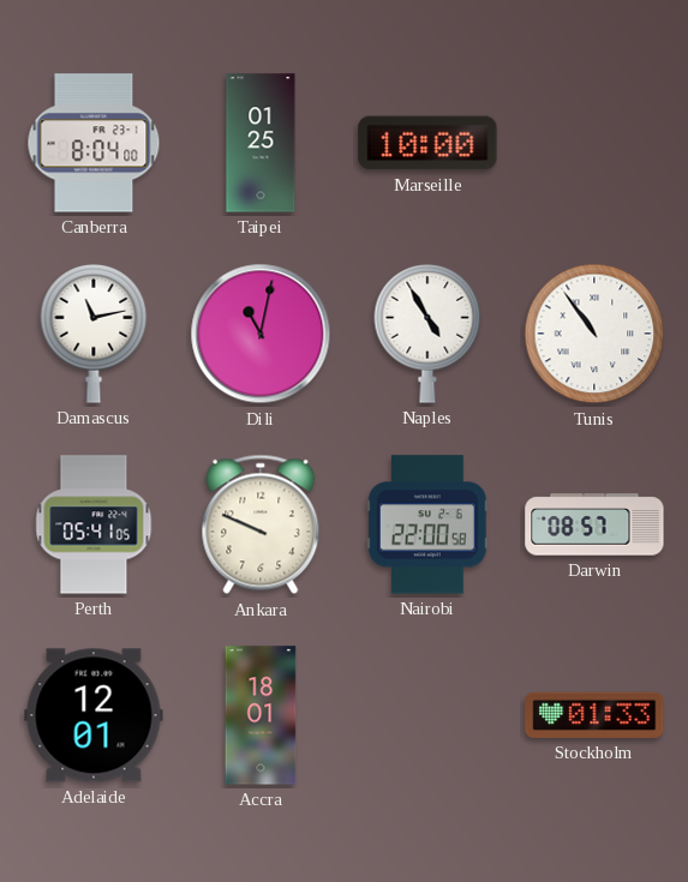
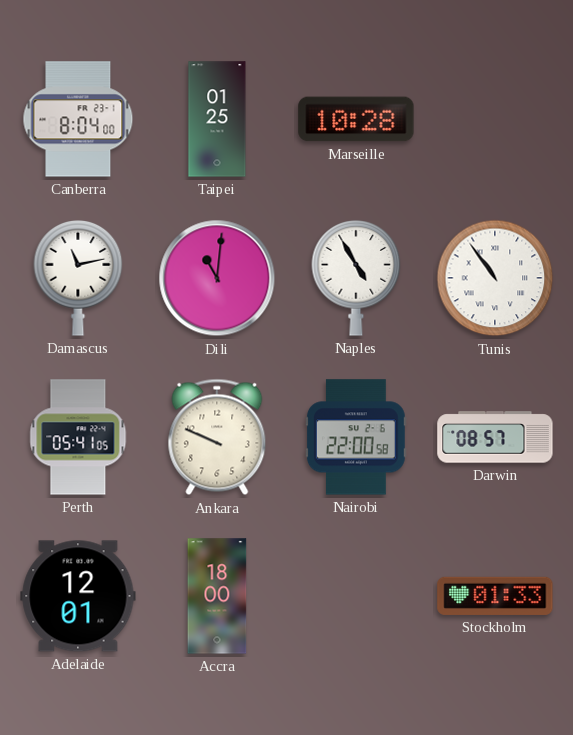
Marseille: 10:00 -> 10:28
Dili: 11:02 -> 11:01
Accra: 18:01 -> 18:00
